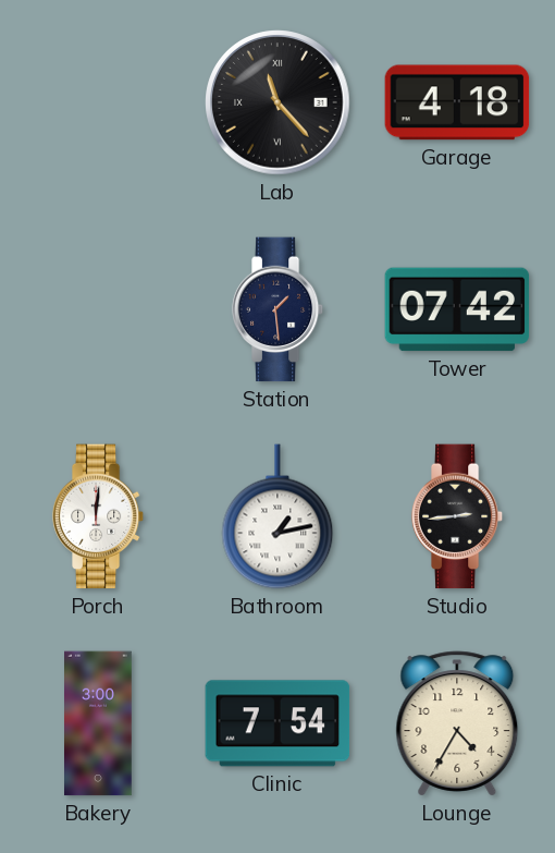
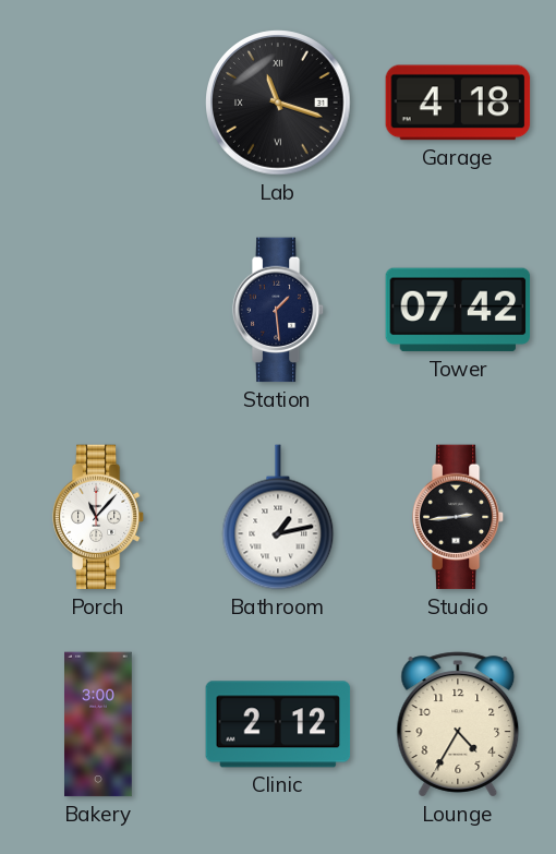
Lab: 11:23 -> 11:18
Porch: 12:01 -> 11:07
Clinic: 7:54 -> 2:12
